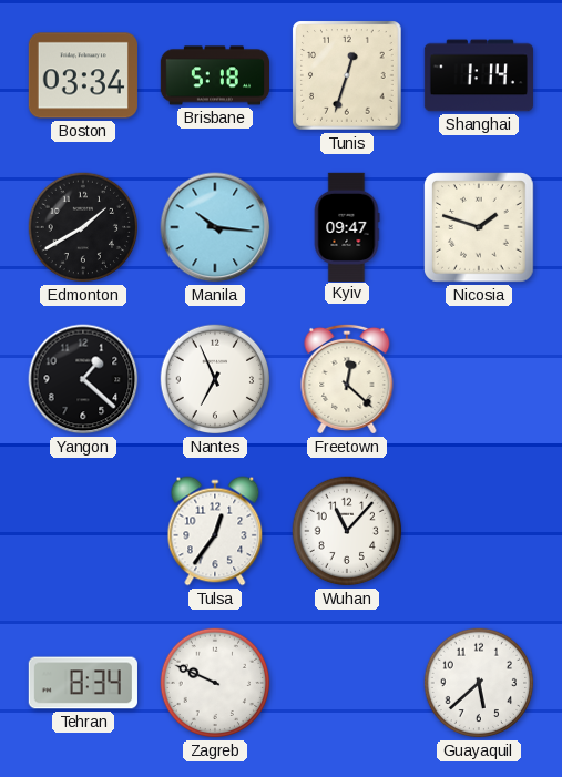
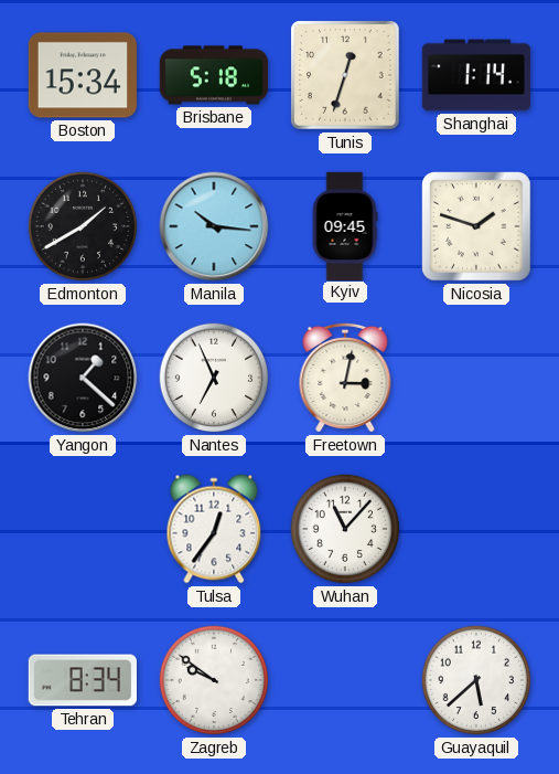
Boston: 03:34 -> 15:34
Kyiv: 09:47 -> 09:45
Freetown: 12:22 -> 3:02
Zagreb: 9:49 -> 9:51
